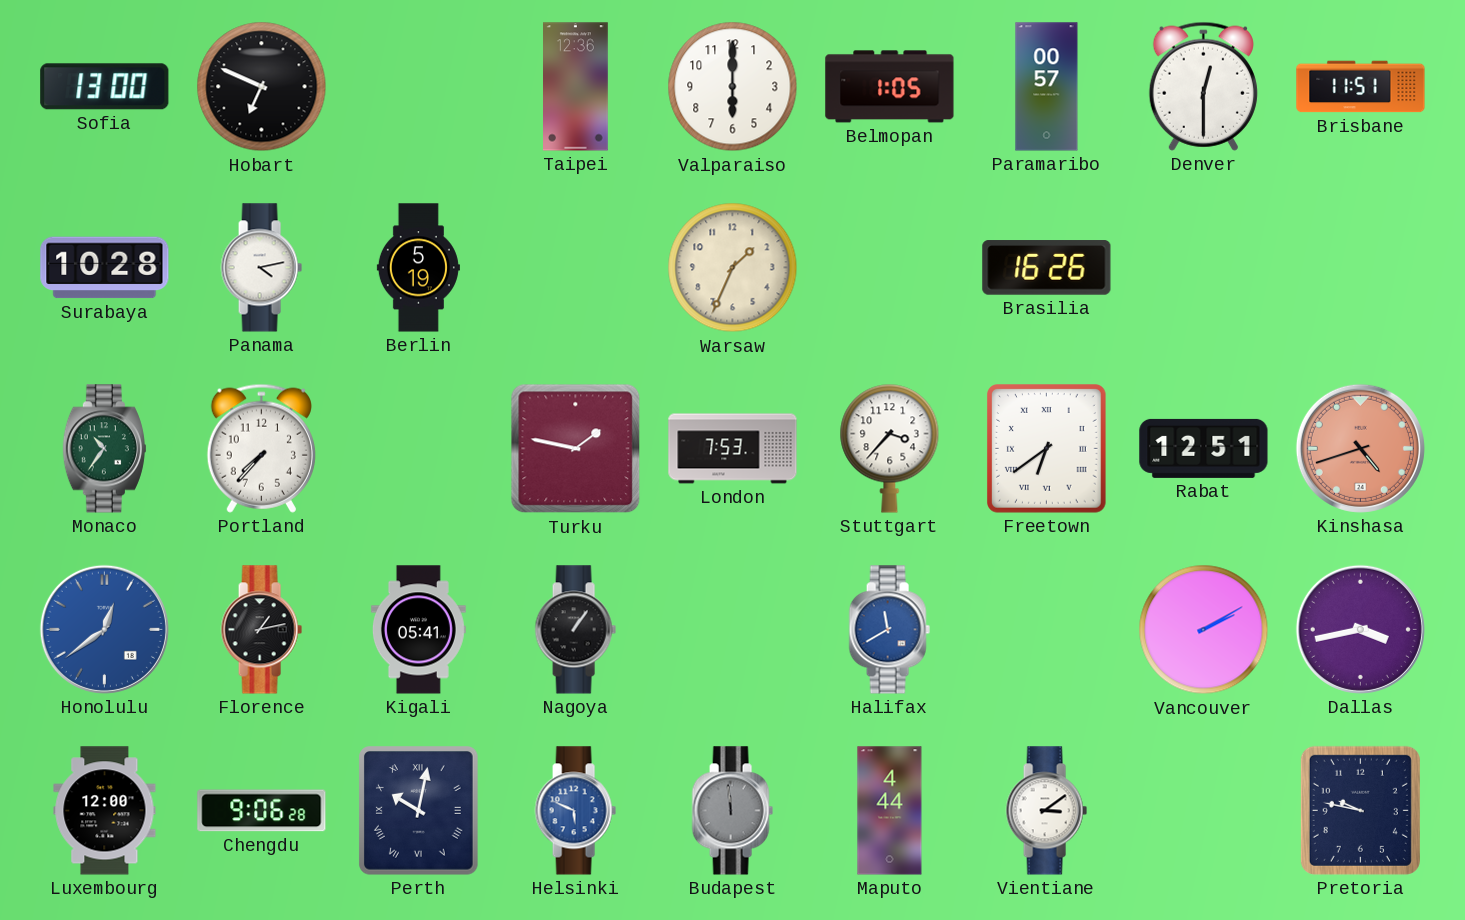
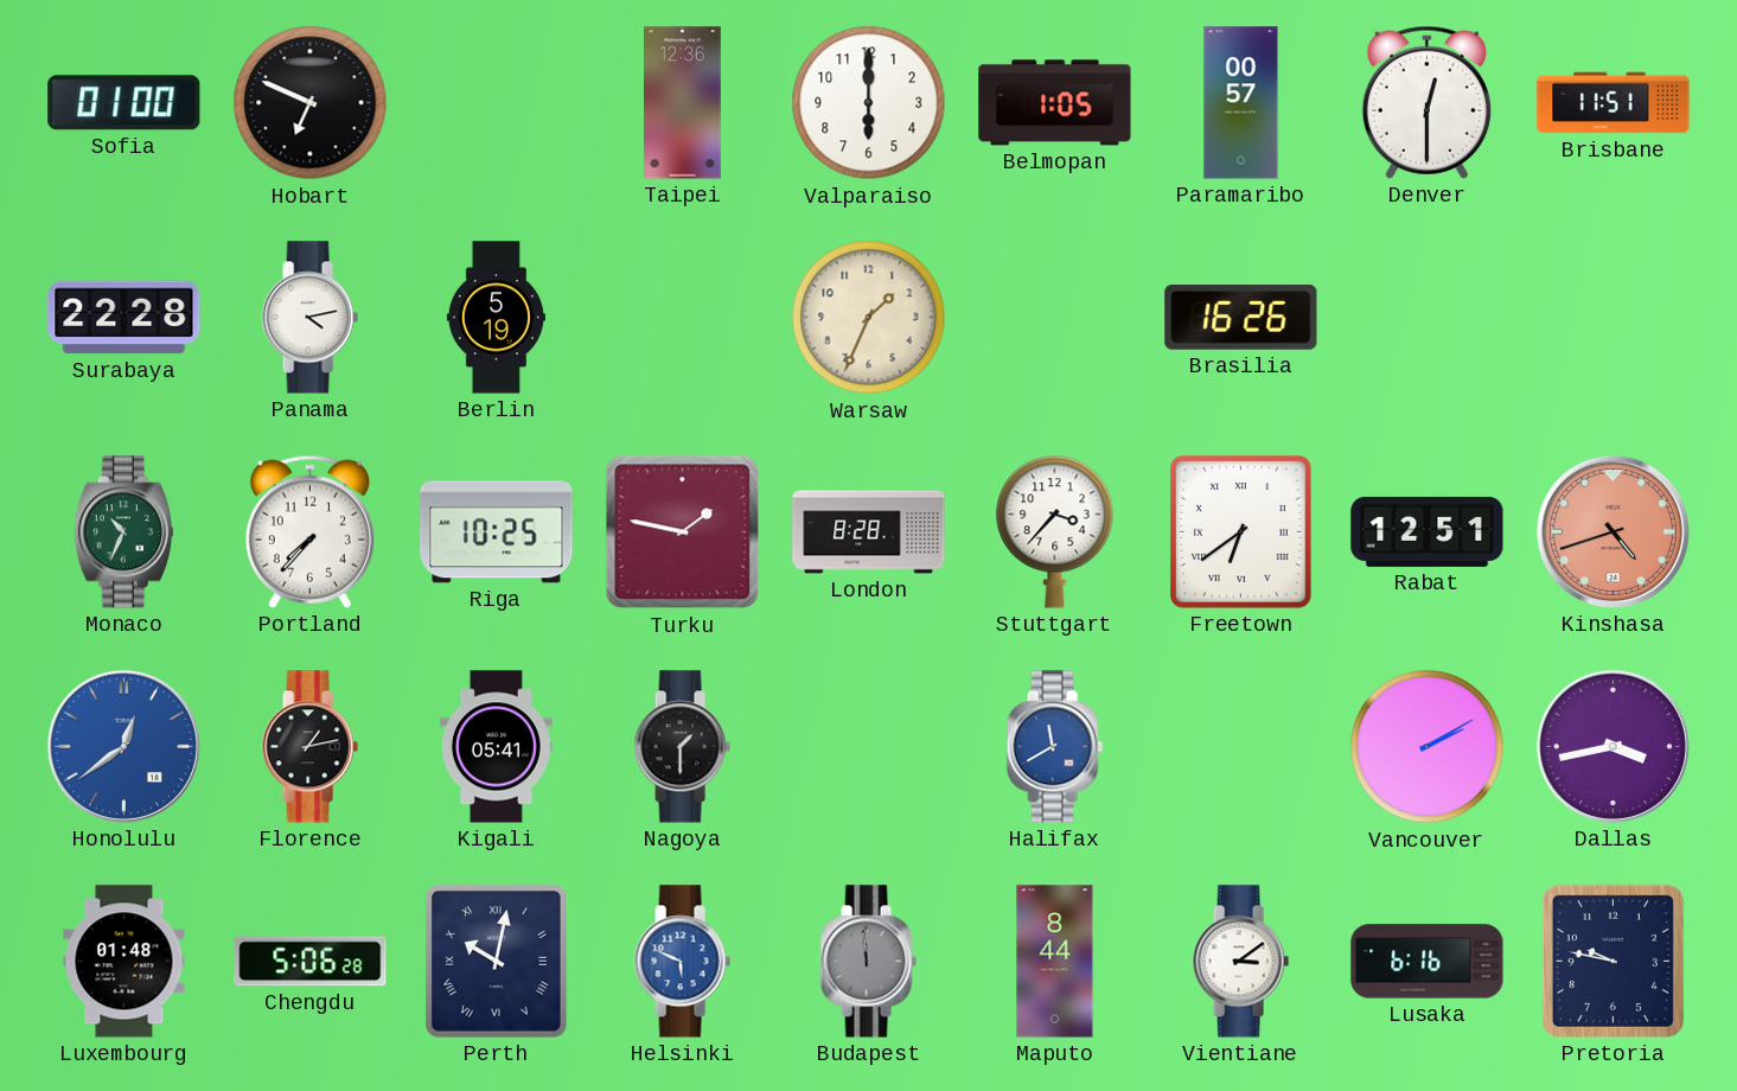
Sofia: 13:00 -> 01:00
Surabaya: 10:28 -> 22:28
Monaco: 10:36 -> 10:34
Riga: none -> 10:25
London: 7:53 -> 8:28
Nagoya: 1:06 -> 1:30
Luxembourg: 12:00 -> 01:48
Chengdu: 9:06 -> 5:06
Maputo: 4:44 -> 8:44
Lusaka: none -> 6:16
